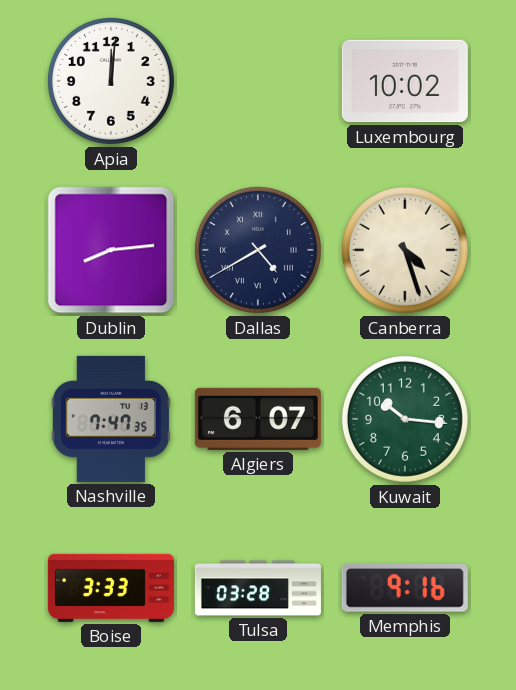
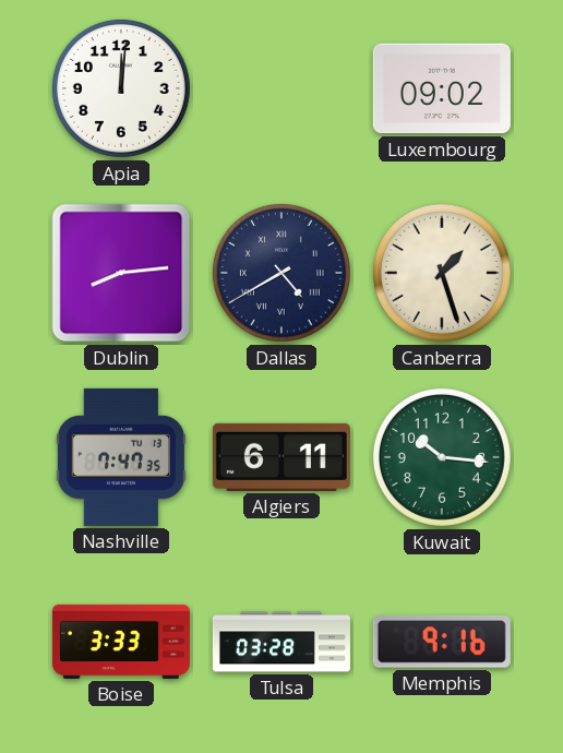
Luxembourg: 10:02 -> 09:02
Canberra: 4:27 -> 1:27
Algiers: 6:07 -> 6:11
